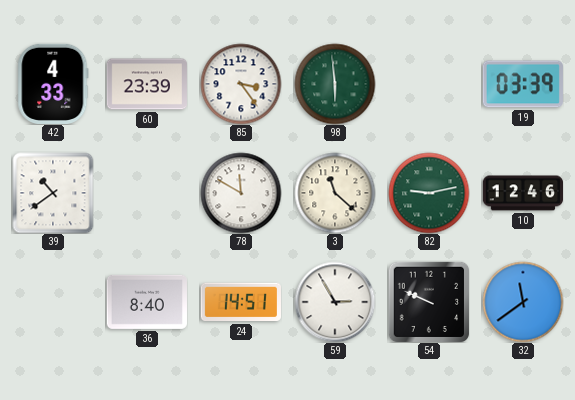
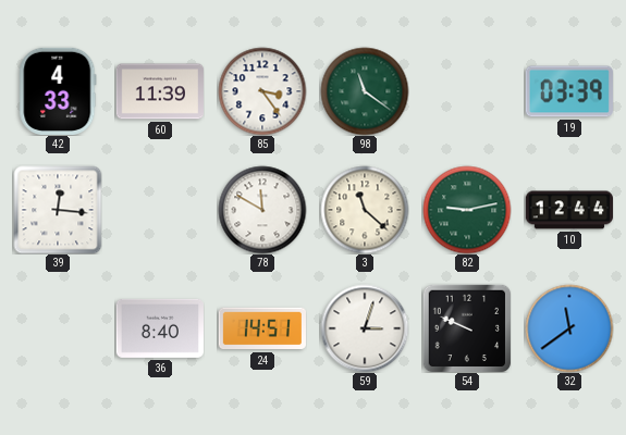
60: 23:39 -> 11:39
98: 5:59 -> 11:21
39: 10:39 -> 12:16
10: 12:46 -> 12:44
59: 2:55 -> 3:03
